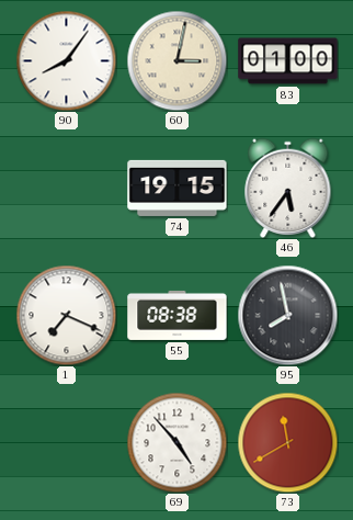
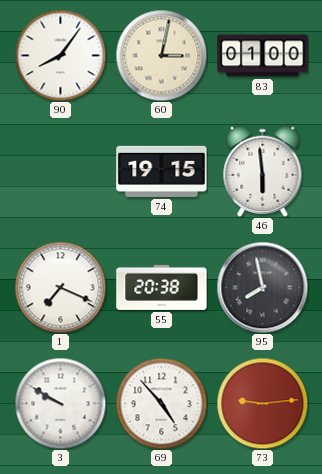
46: 5:36 -> 5:59
55: 08:38 -> 20:38
3: none -> 9:50
73: 11:40 -> 9:14
